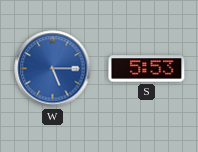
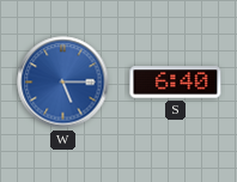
S: 5:53 -> 6:40
